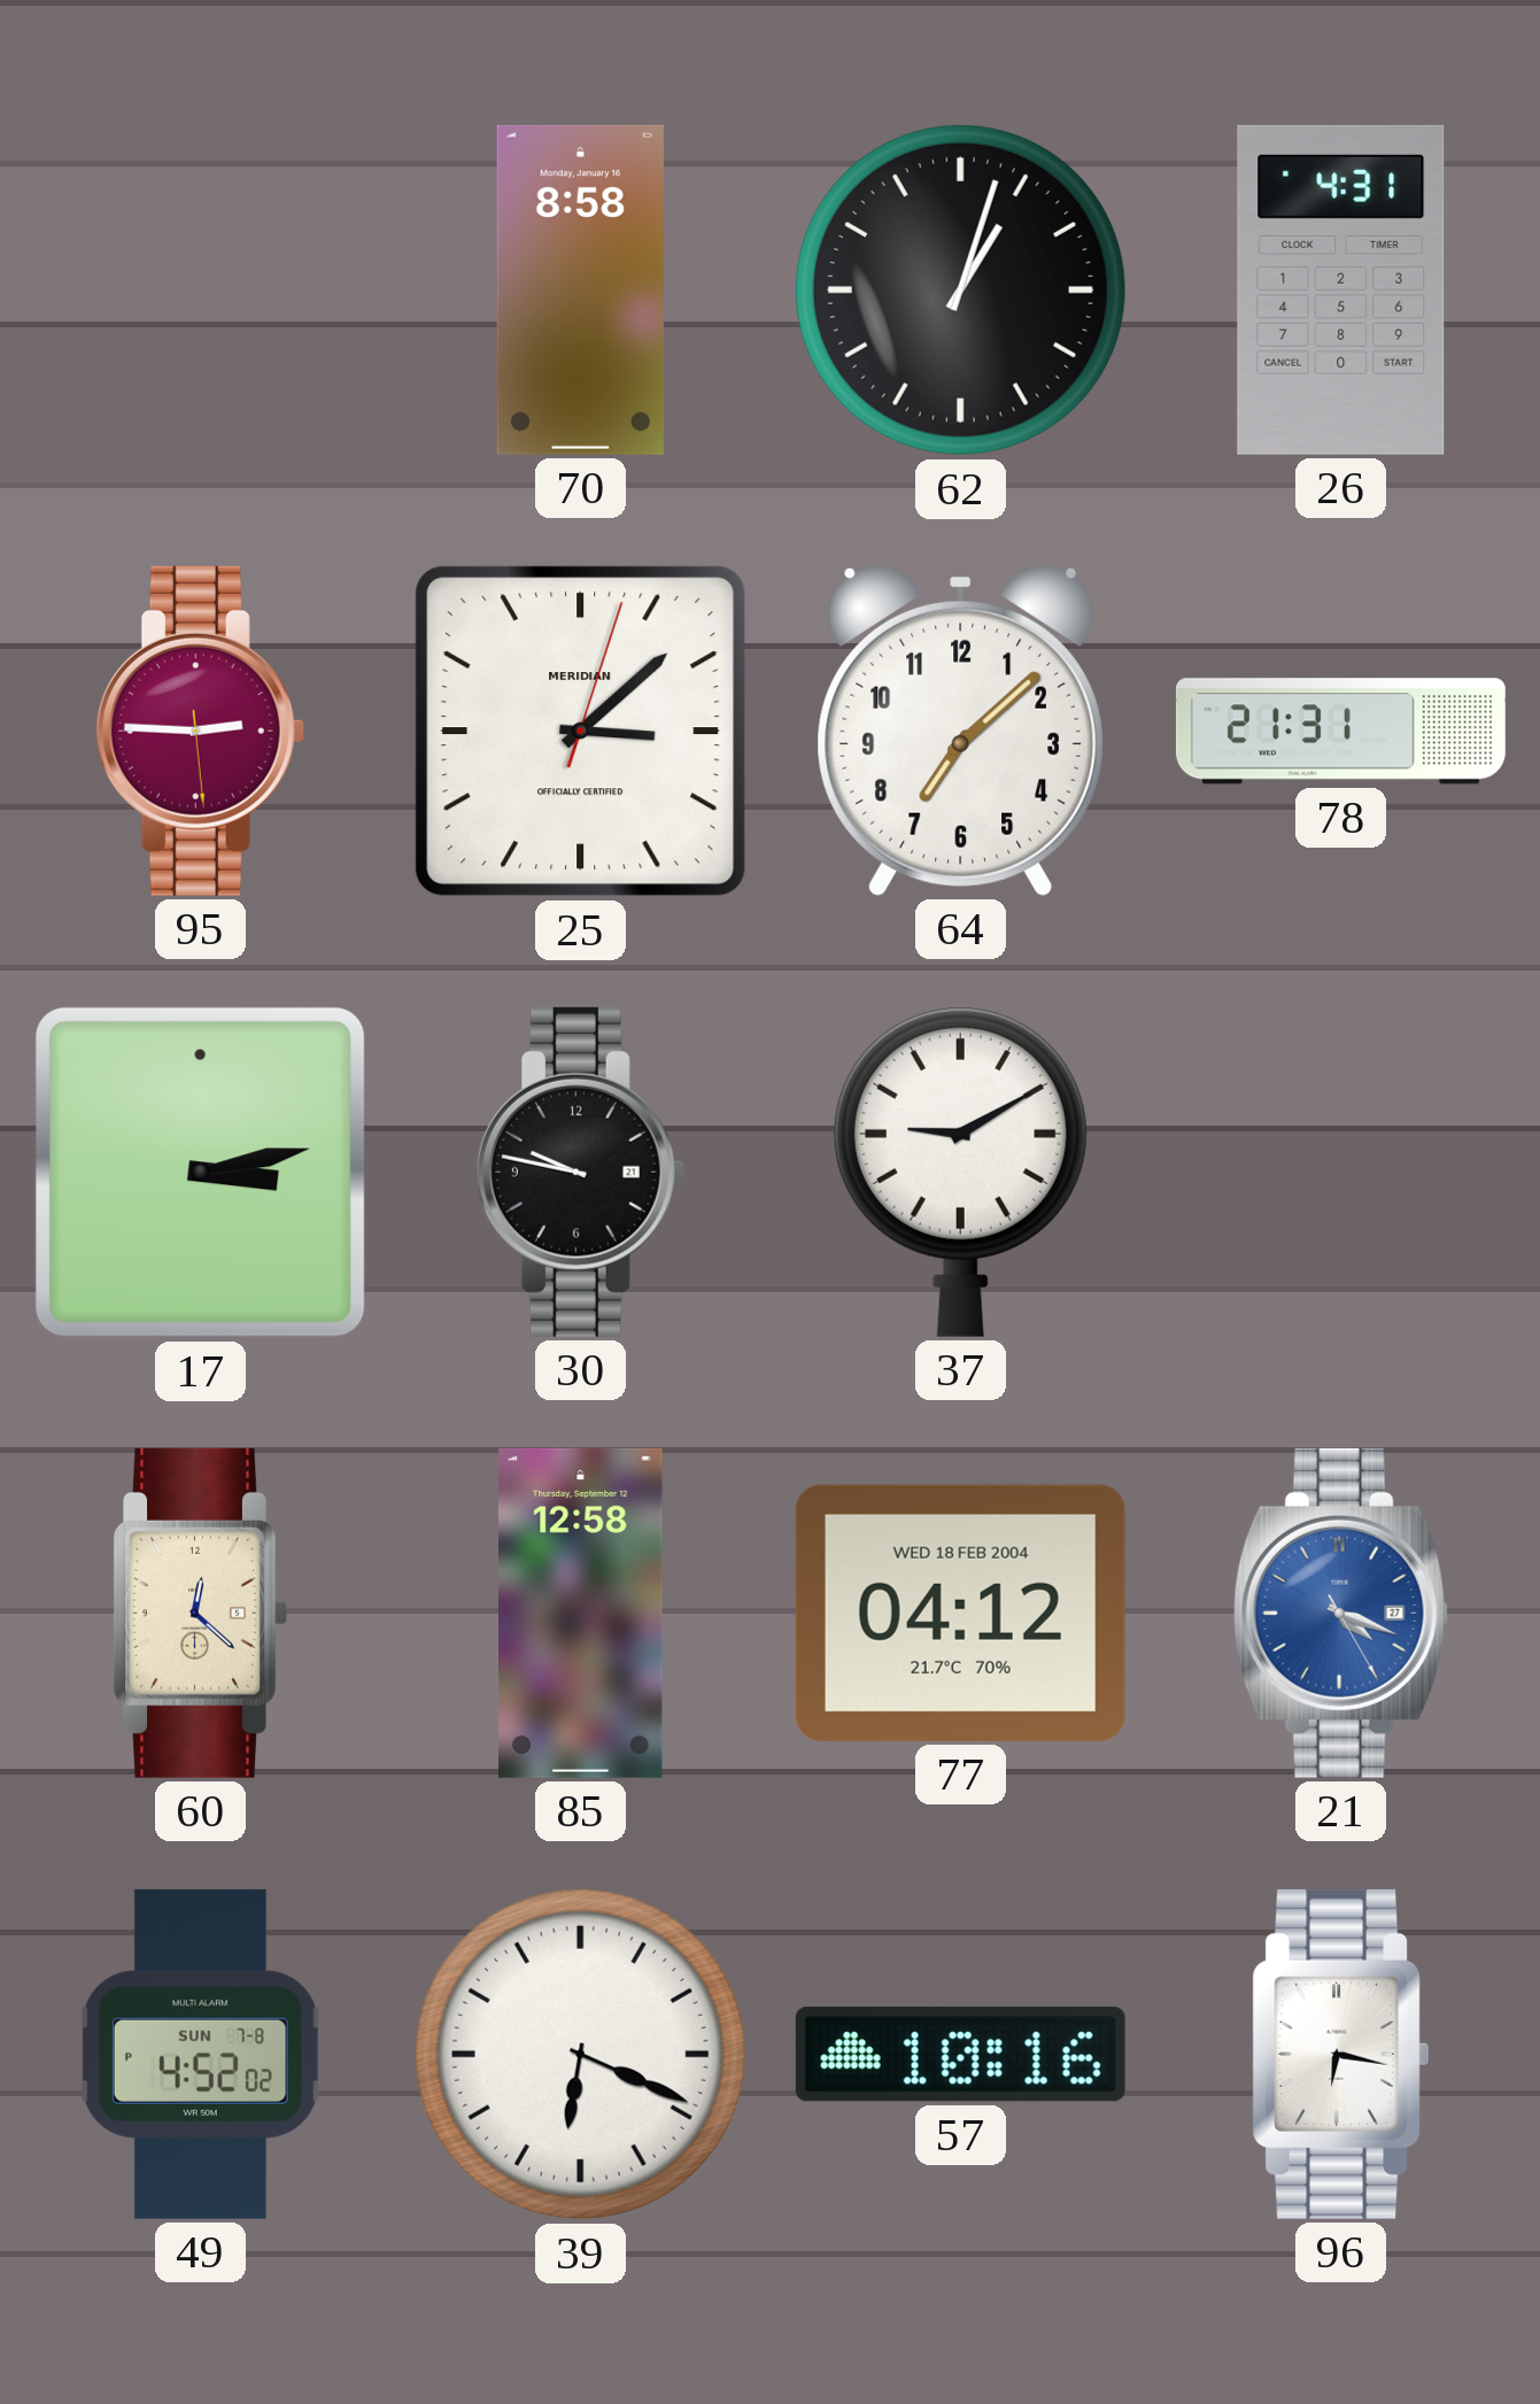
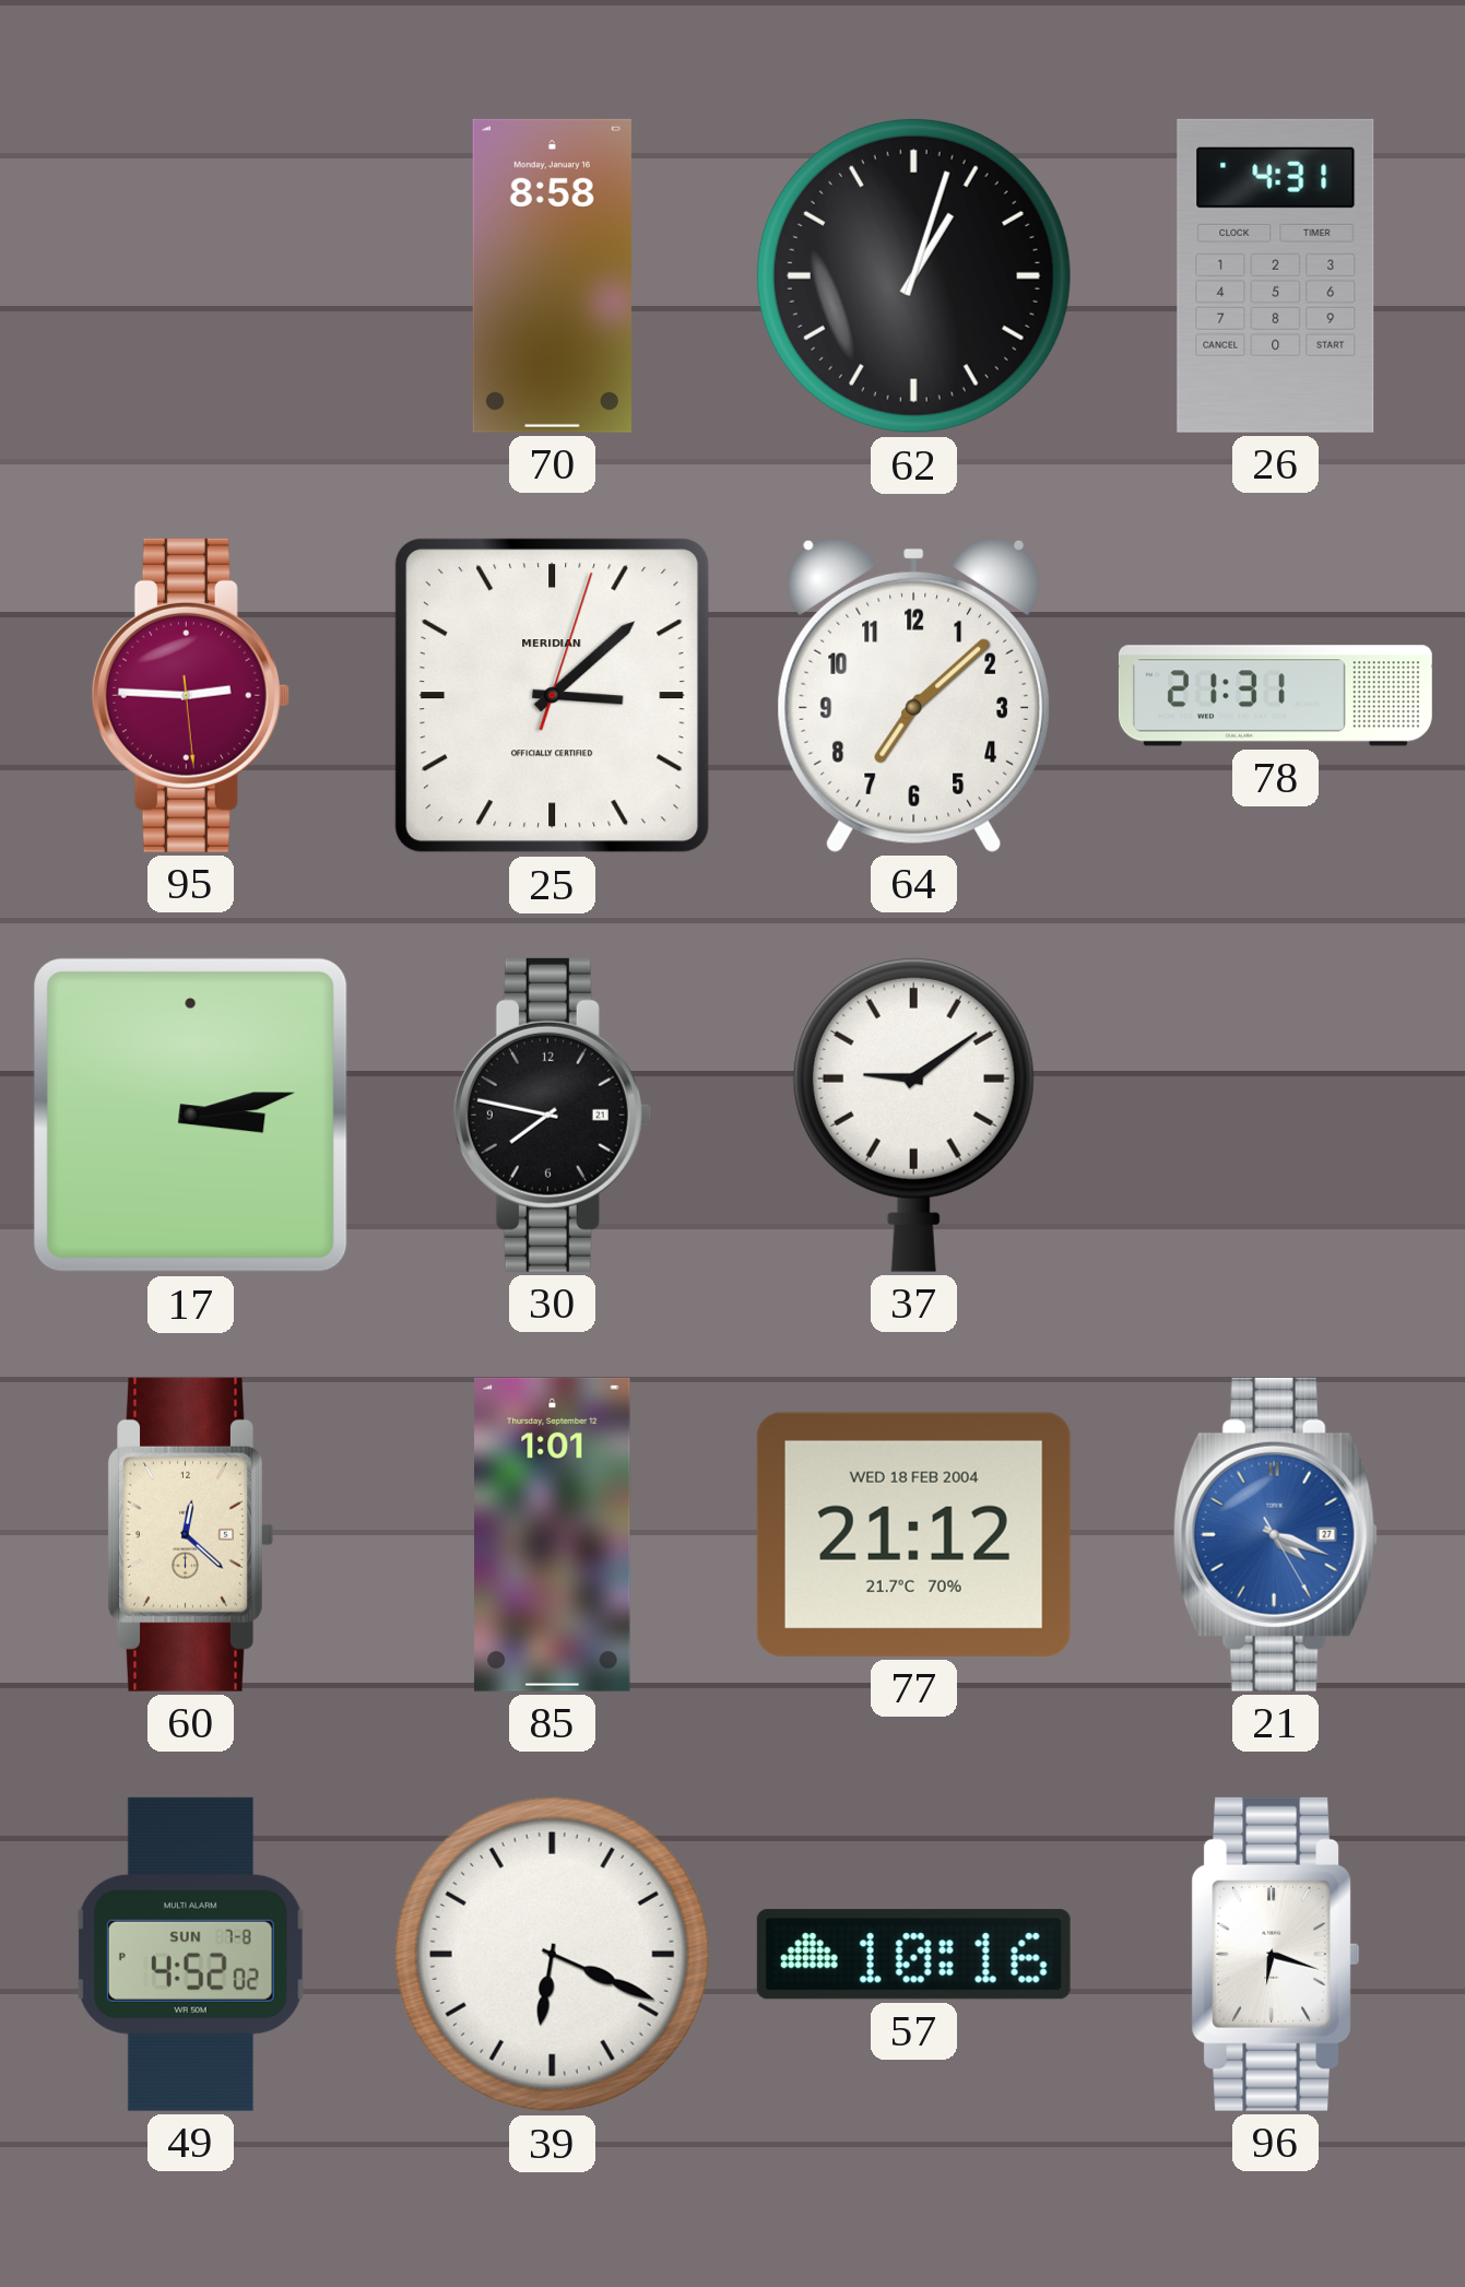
30: 9:47 -> 7:47
37: 9:10 -> 9:09
85: 12:58 -> 1:01
77: 04:12 -> 21:12
96: 6:17 -> 6:18
